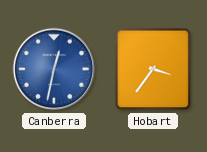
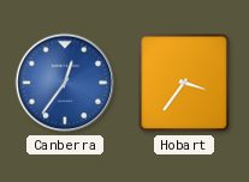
Canberra: 12:32 -> 12:36
